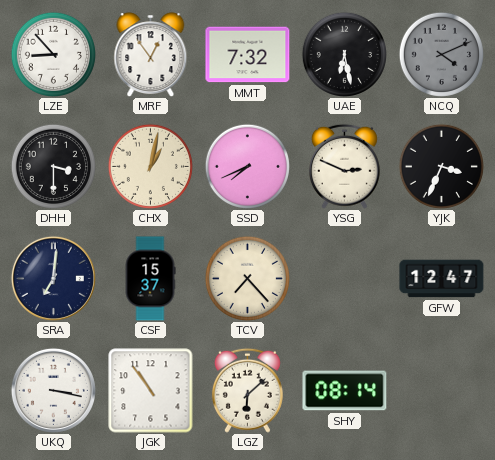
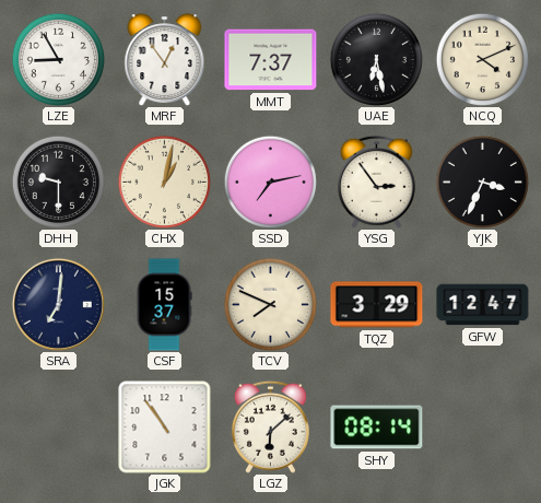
LZE: 8:53 -> 8:55
MMT: 7:32 -> 7:37
NCQ dial: grey -> cream
DHH: 3:30 -> 9:30
SSD: 7:41 -> 7:13
YSG: 2:49 -> 2:54
TCV: 7:23 -> 7:49
TQZ: none -> 3:29
UKQ: 3:17 -> none
